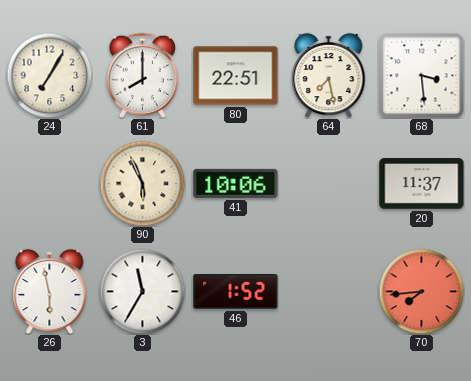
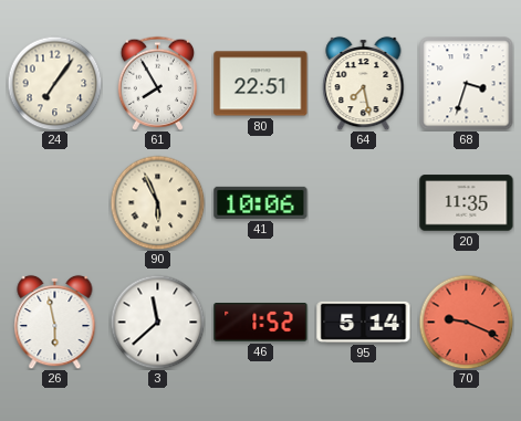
24: 7:05 -> 7:06
61: 8:00 -> 7:55
68: 3:29 -> 3:33
20: 11:37 -> 11:35
3: 11:35 -> 11:38
95: none -> 5:14
70: 7:44 -> 9:19
